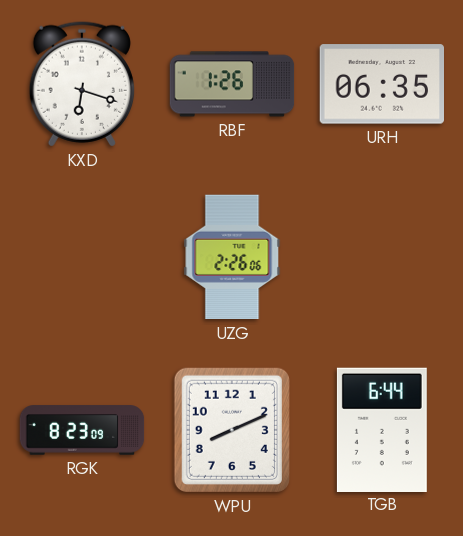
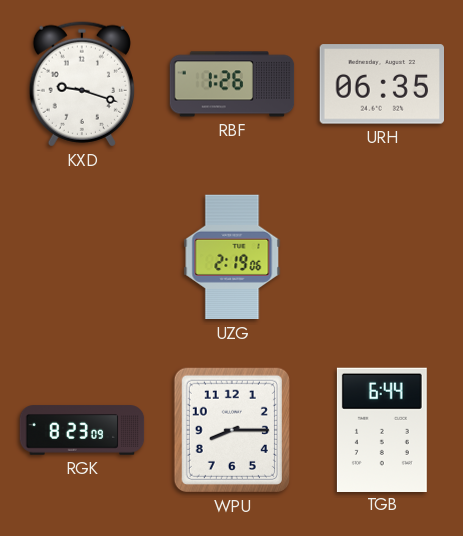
KXD: 6:18 -> 9:18
UZG: 2:26 -> 2:19
WPU: 8:11 -> 8:15
